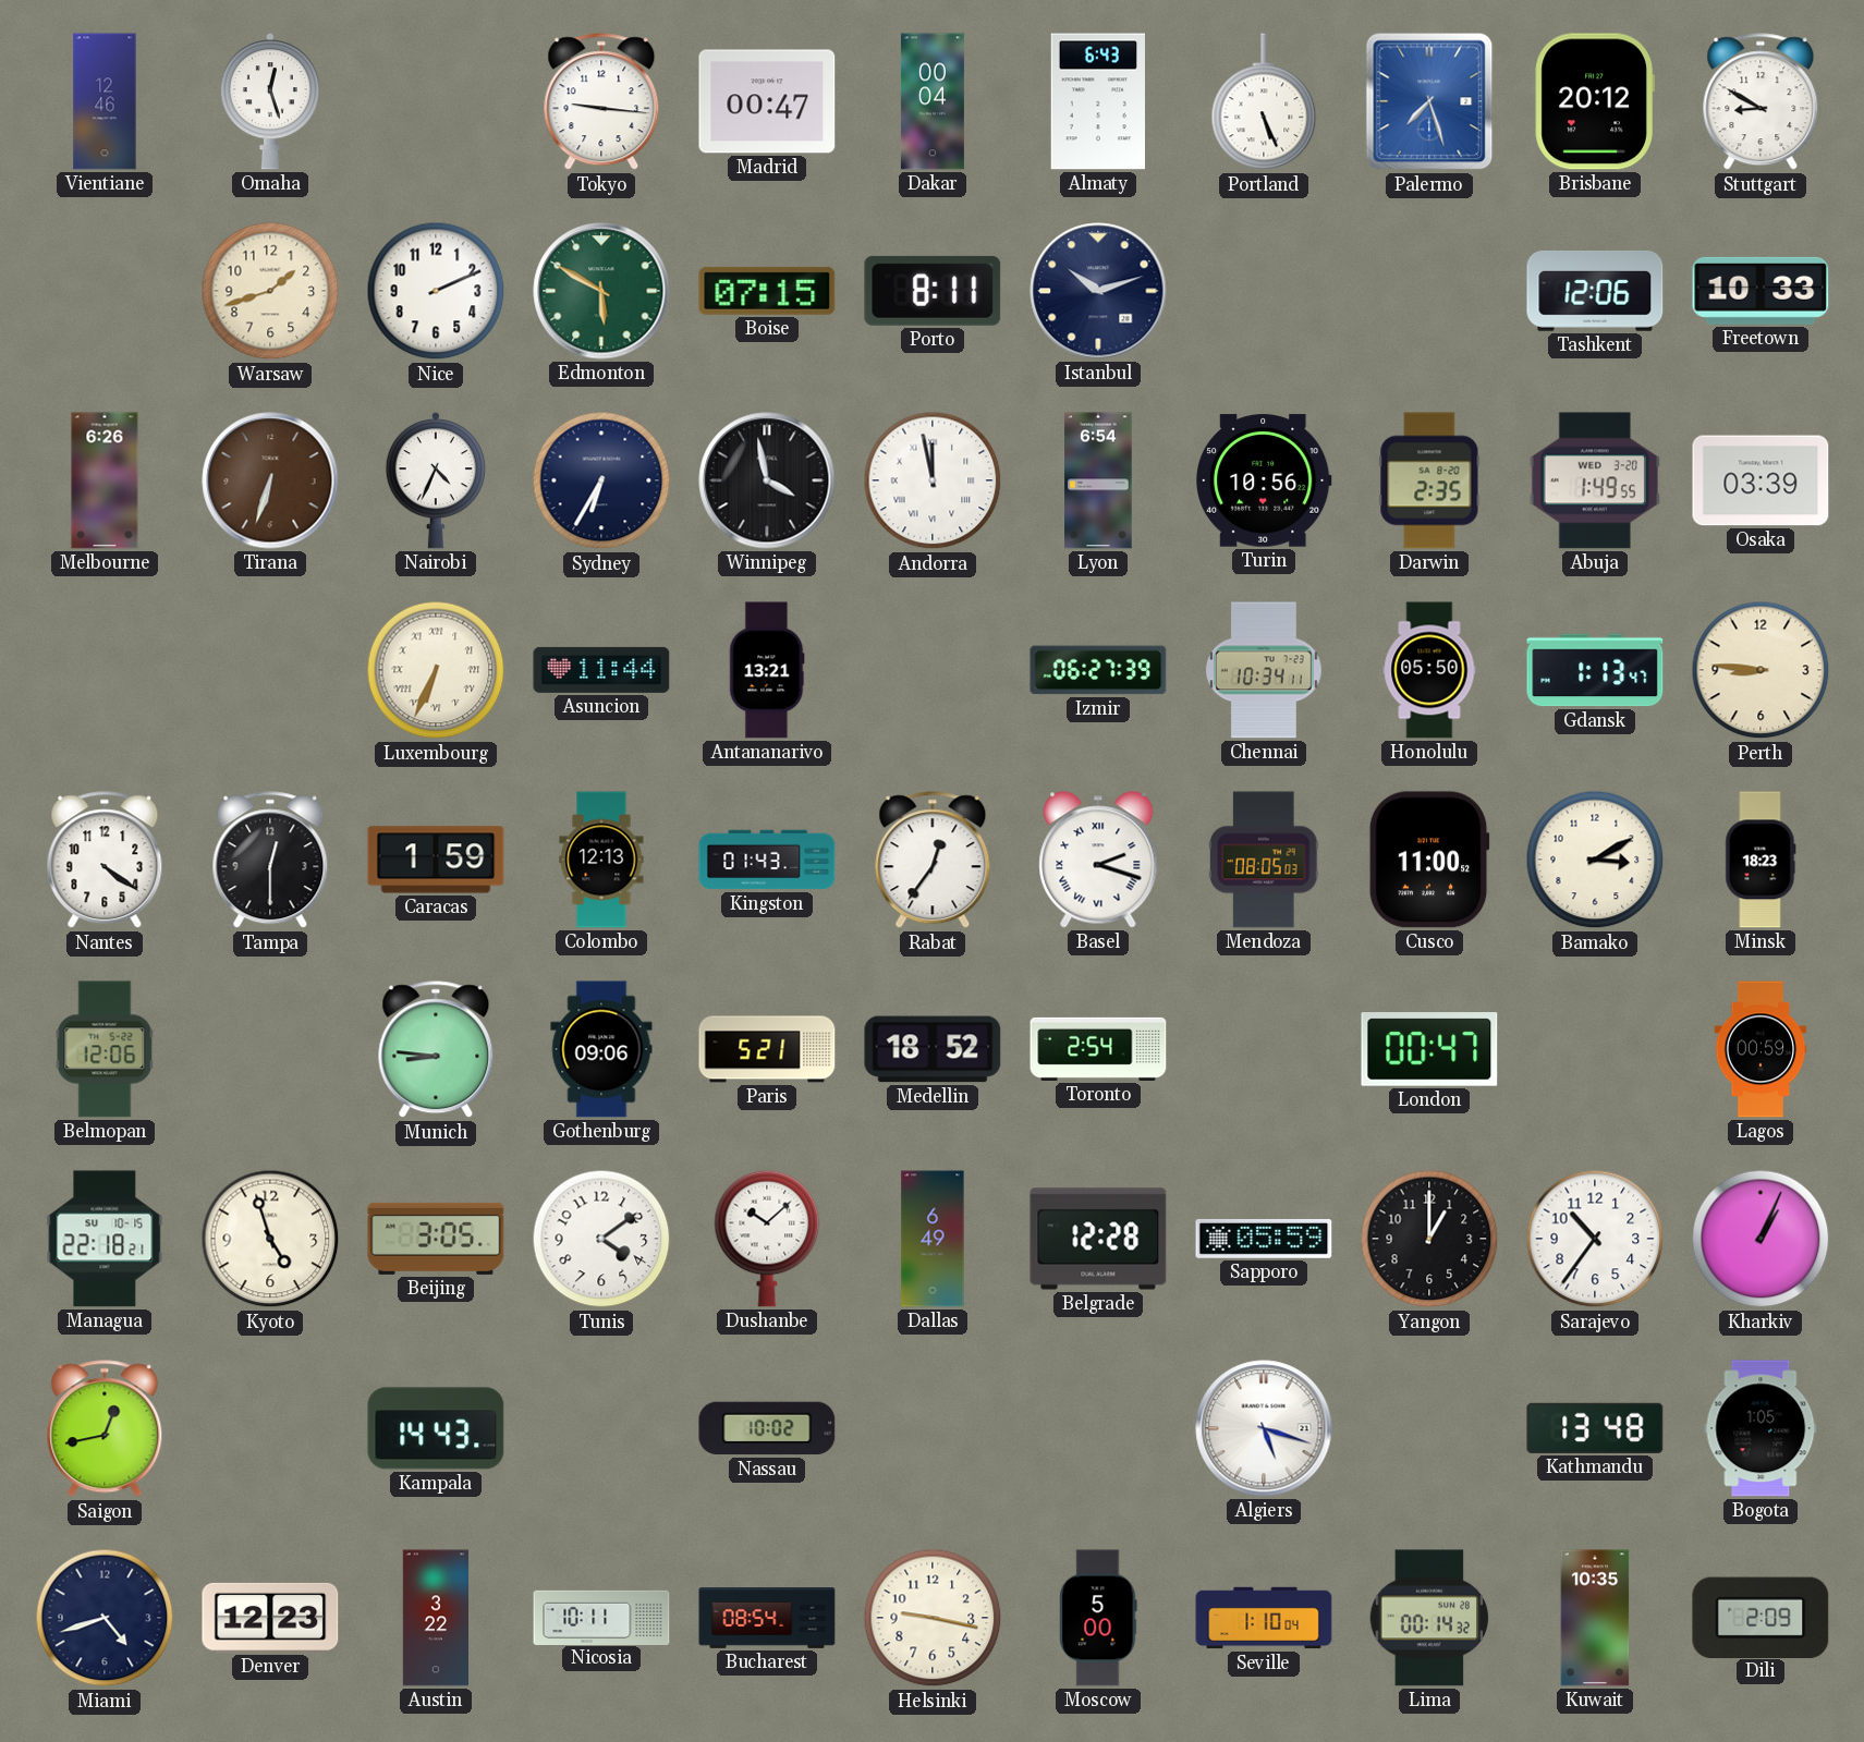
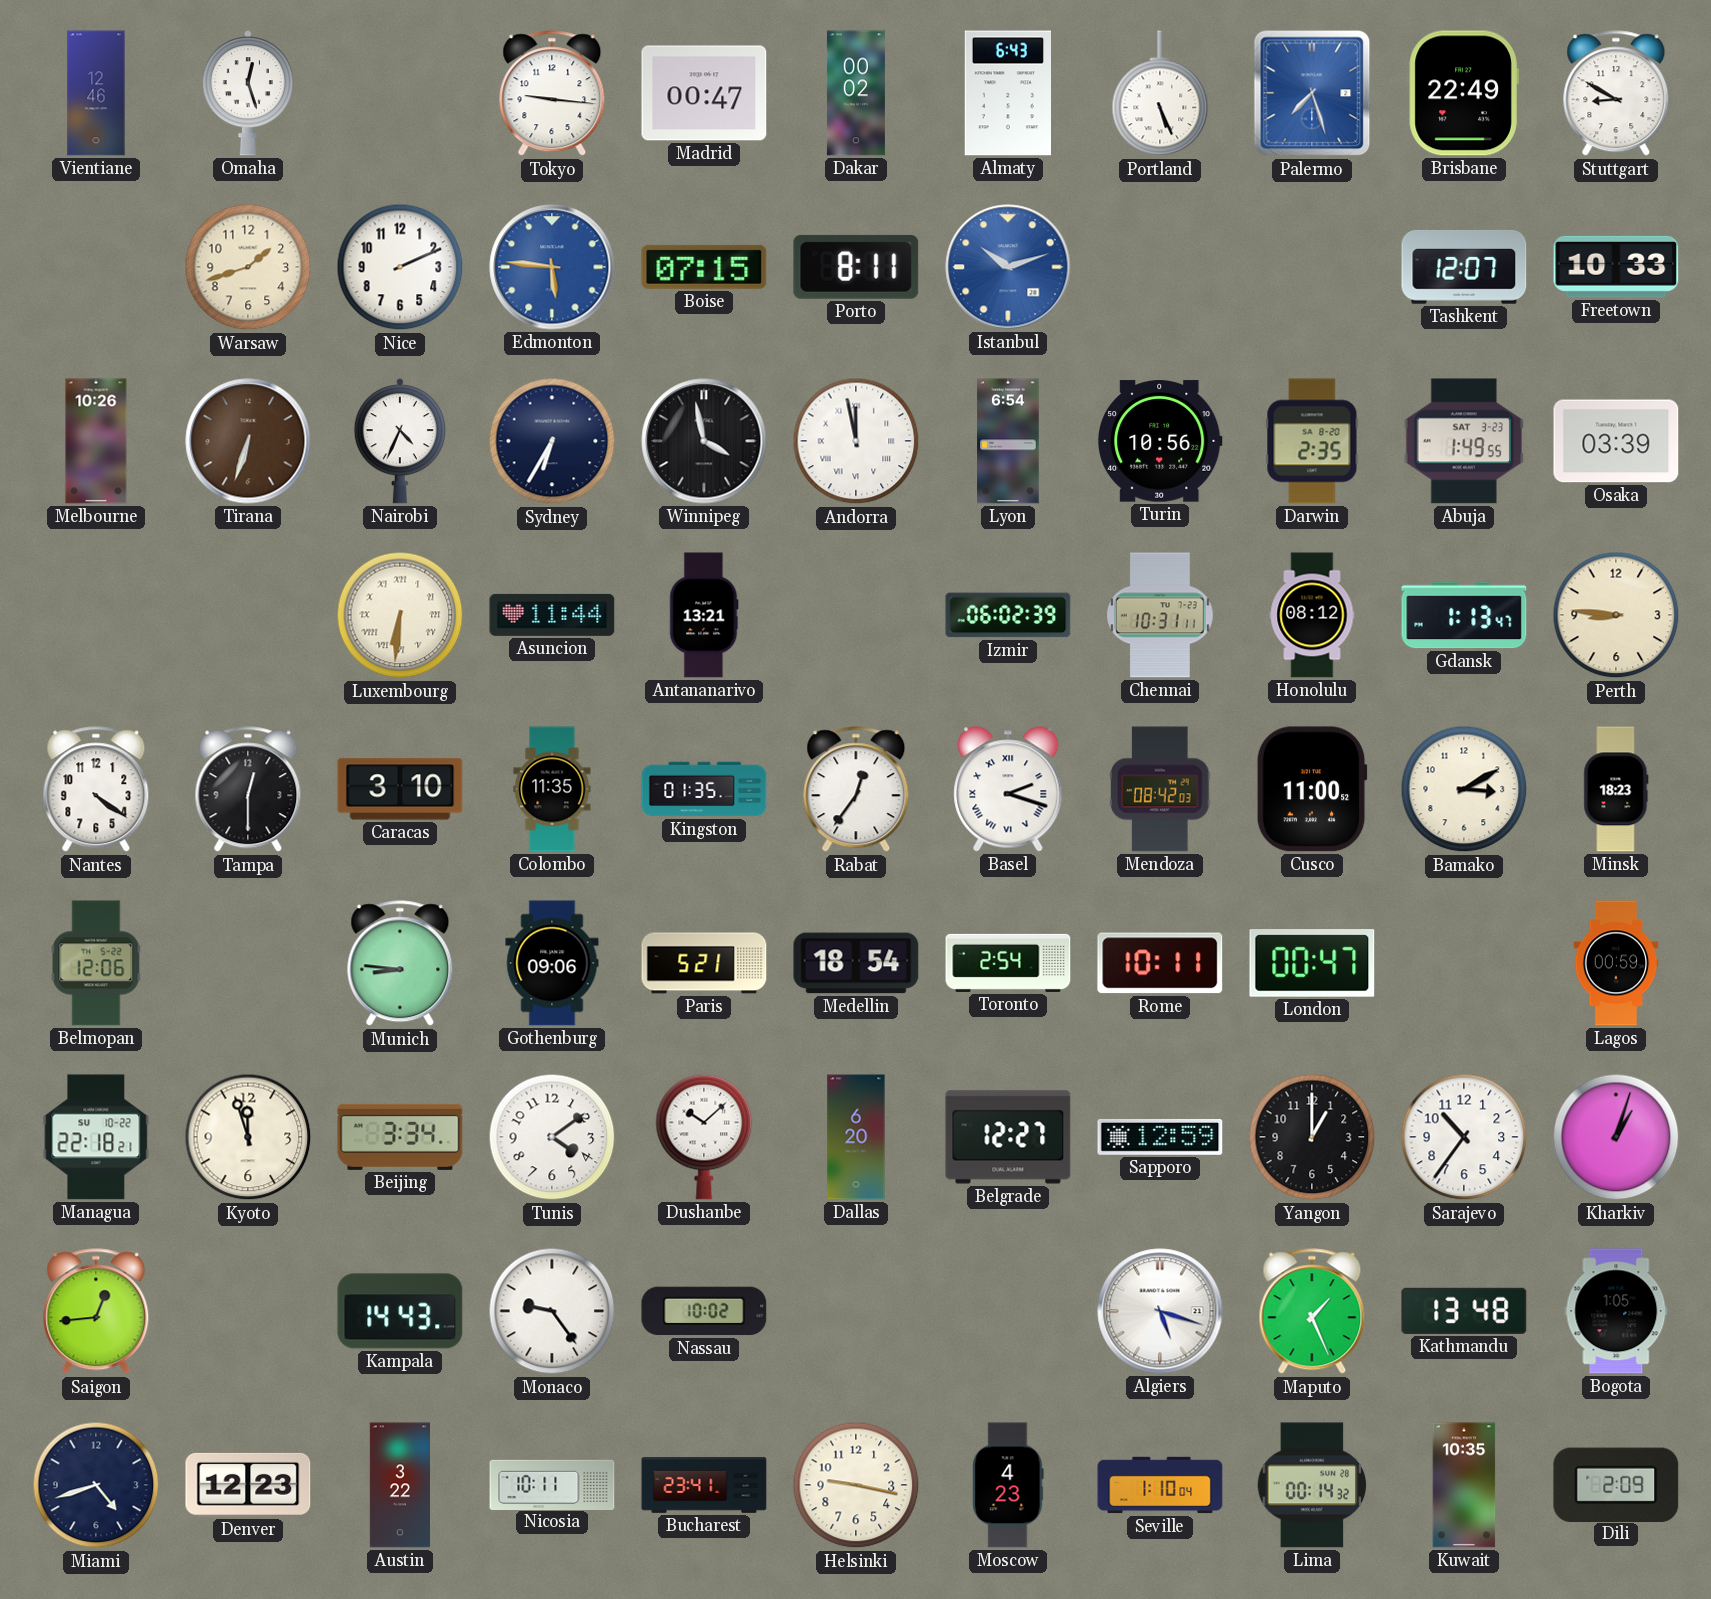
Dakar: 00:04 -> 00:02
Brisbane: 20:12 -> 22:49
Edmonton: 5:50 -> 5:46
Edmonton dial: green -> blue
Istanbul dial: navy -> blue
Tashkent: 12:06 -> 12:07
Melbourne: 6:26 -> 10:26
Abuja date: WED 3-20 -> SAT 3-23
Luxembourg: 6:34 -> 6:31
Izmir: 06:27 -> 06:02
Chennai: 10:34 -> 10:31
Honolulu: 05:50 -> 08:12
Caracas: 1:59 -> 3:10
Colombo: 12:13 -> 11:35
Kingston: 01:43 -> 01:35
Mendoza: 08:05 -> 08:42
Medellin: 18:52 -> 18:54
Rome: none -> 10:11
Managua date: SU 10-15 -> SU 10-22
Kyoto: 4:57 -> 11:57
Beijing: 3:05 -> 3:34
Dallas: 6:49 -> 6:20
Belgrade: 12:28 -> 12:27
Sapporo: 05:59 -> 12:59
Kharkiv: 1:04 -> 1:03
Saigon: 12:43 -> 12:44
Monaco: none -> 9:24
Maputo: none -> 1:26
Bucharest: 08:54 -> 23:41
Moscow: 5:00 -> 4:23
